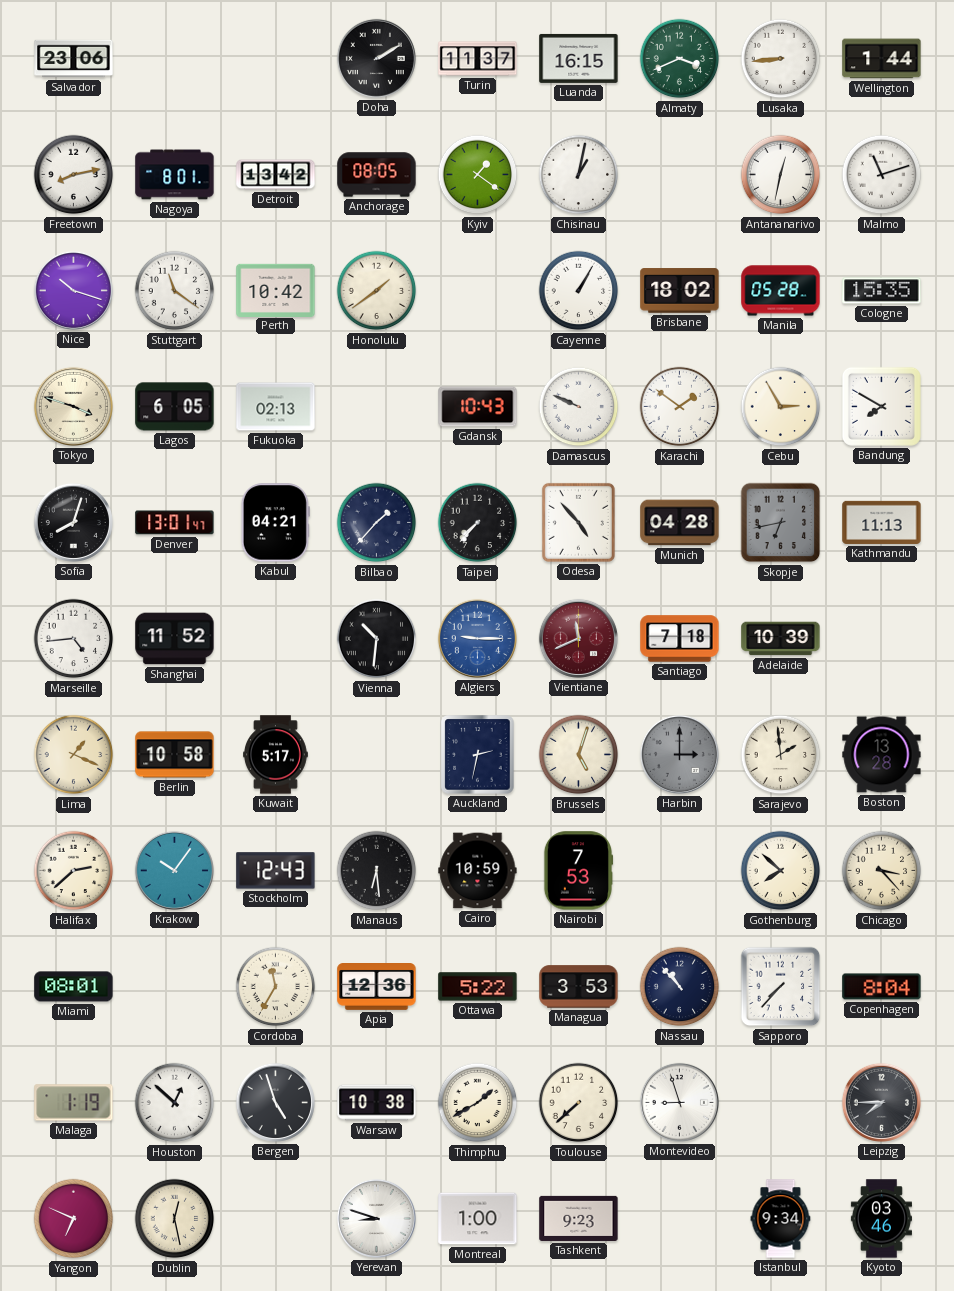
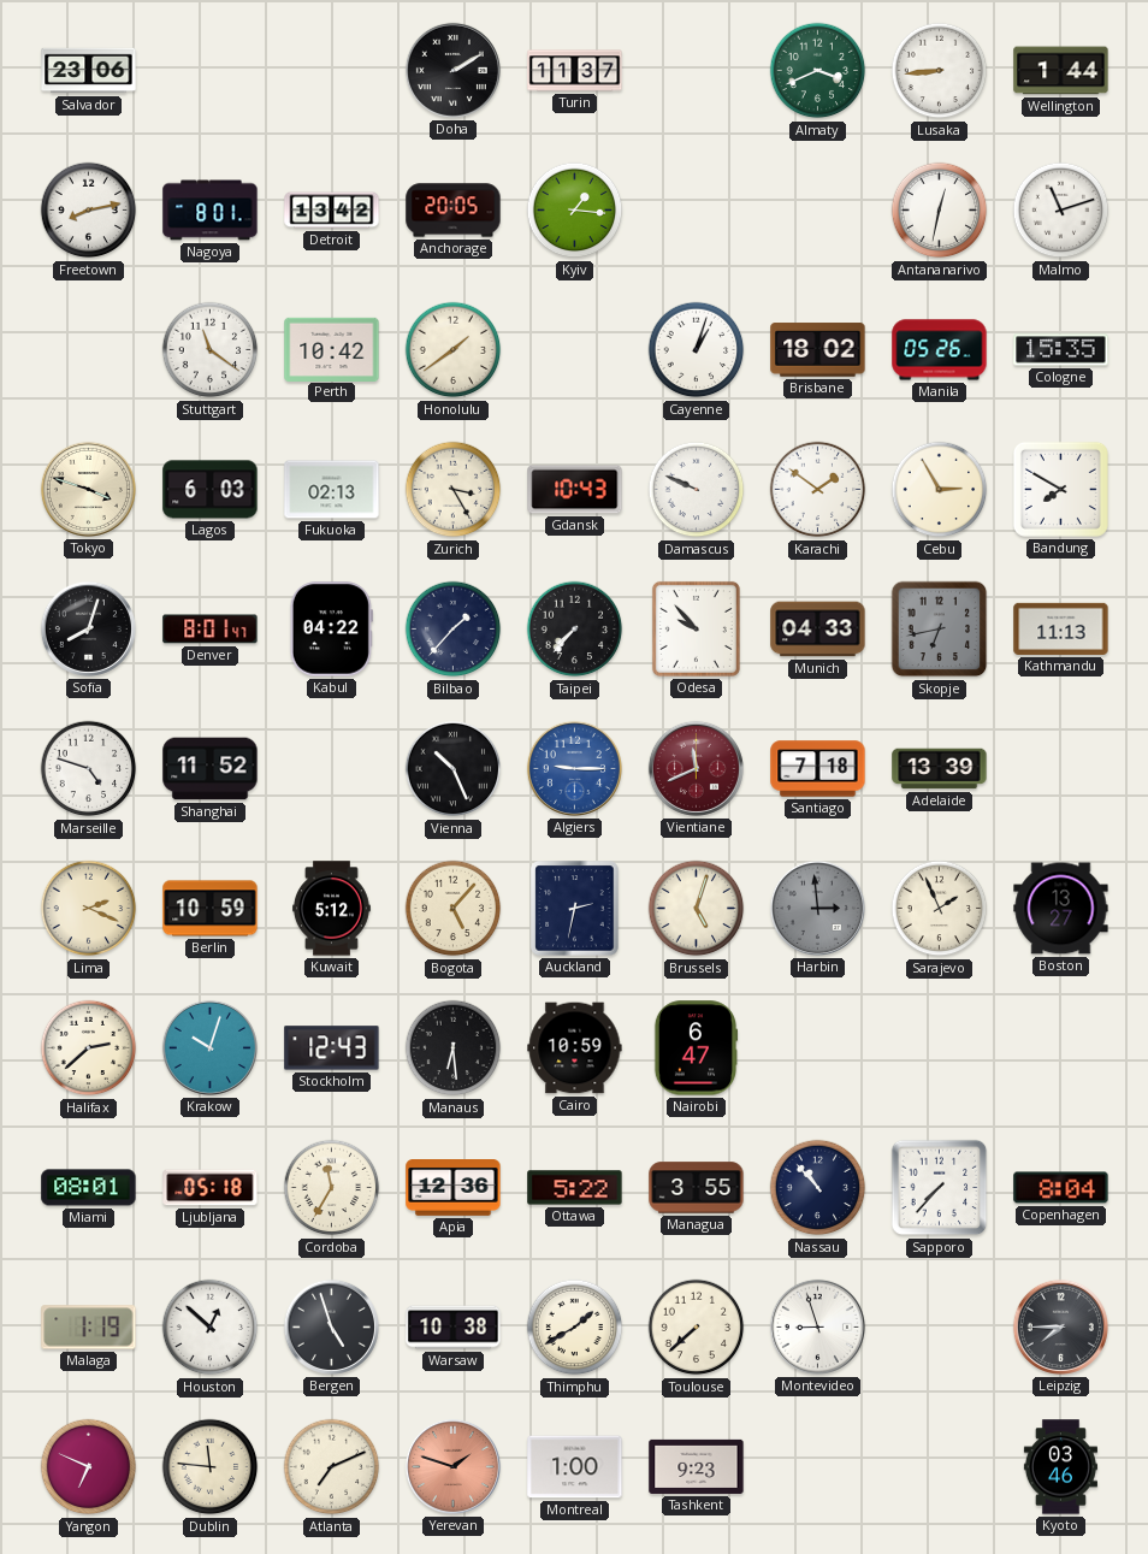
Luanda: 16:15 -> none
Anchorage: 08:05 -> 20:05
Kyiv: 1:21 -> 1:16
Chisinau: 1:02 -> none
Nice: 10:18 -> none
Cayenne: 1:05 -> 1:03
Manila: 05:28 -> 05:26
Lagos: 6:05 -> 6:03
Zurich: none -> 3:25
Denver: 13:01 -> 8:01
Kabul: 04:21 -> 04:22
Odesa: 4:53 -> 9:53
Munich: 04:28 -> 04:33
Marseille: 4:44 -> 4:48
Vienna: 10:31 -> 10:26
Adelaide: 10:39 -> 13:39
Lima: 1:19 -> 2:19
Berlin: 10:58 -> 10:59
Kuwait: 5:17 -> 5:12
Bogota: none -> 5:07
Harbin: 3:00 -> 2:59
Sarajevo: 1:59 -> 1:56
Boston: 13:28 -> 13:27
Krakow: 10:06 -> 10:03
Nairobi: 7:53 -> 6:47
Gothenburg: 7:52 -> none
Chicago: 3:23 -> none
Ljubljana: none -> 05:18
Managua: 3:53 -> 3:55
Dublin: 12:28 -> 11:46
Atlanta: none -> 7:11
Yerevan: 8:48 -> 1:48
Yerevan dial: white -> salmon
Istanbul: 9:34 -> none
